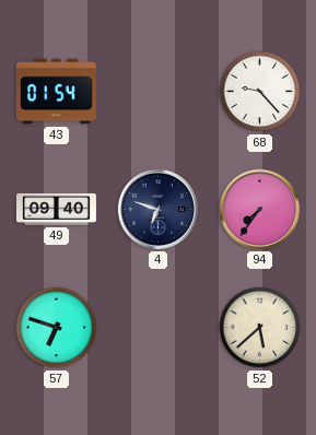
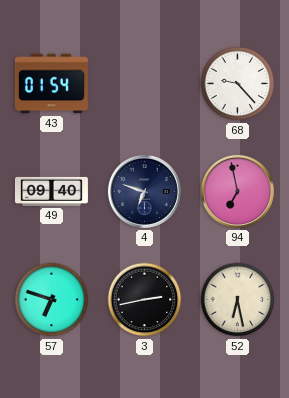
94: 7:36 -> 6:58
3: none -> 2:43
52: 5:38 -> 6:28
